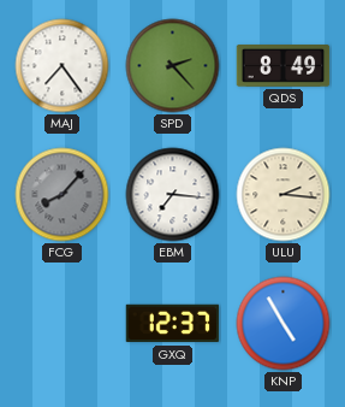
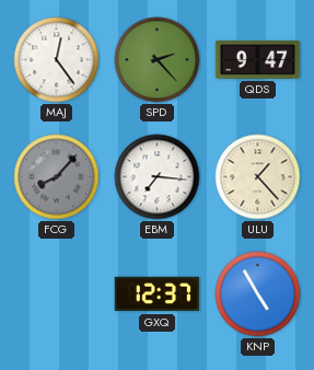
MAJ: 7:24 -> 12:24
QDS: 8:49 -> 9:47
ULU: 2:16 -> 1:23
